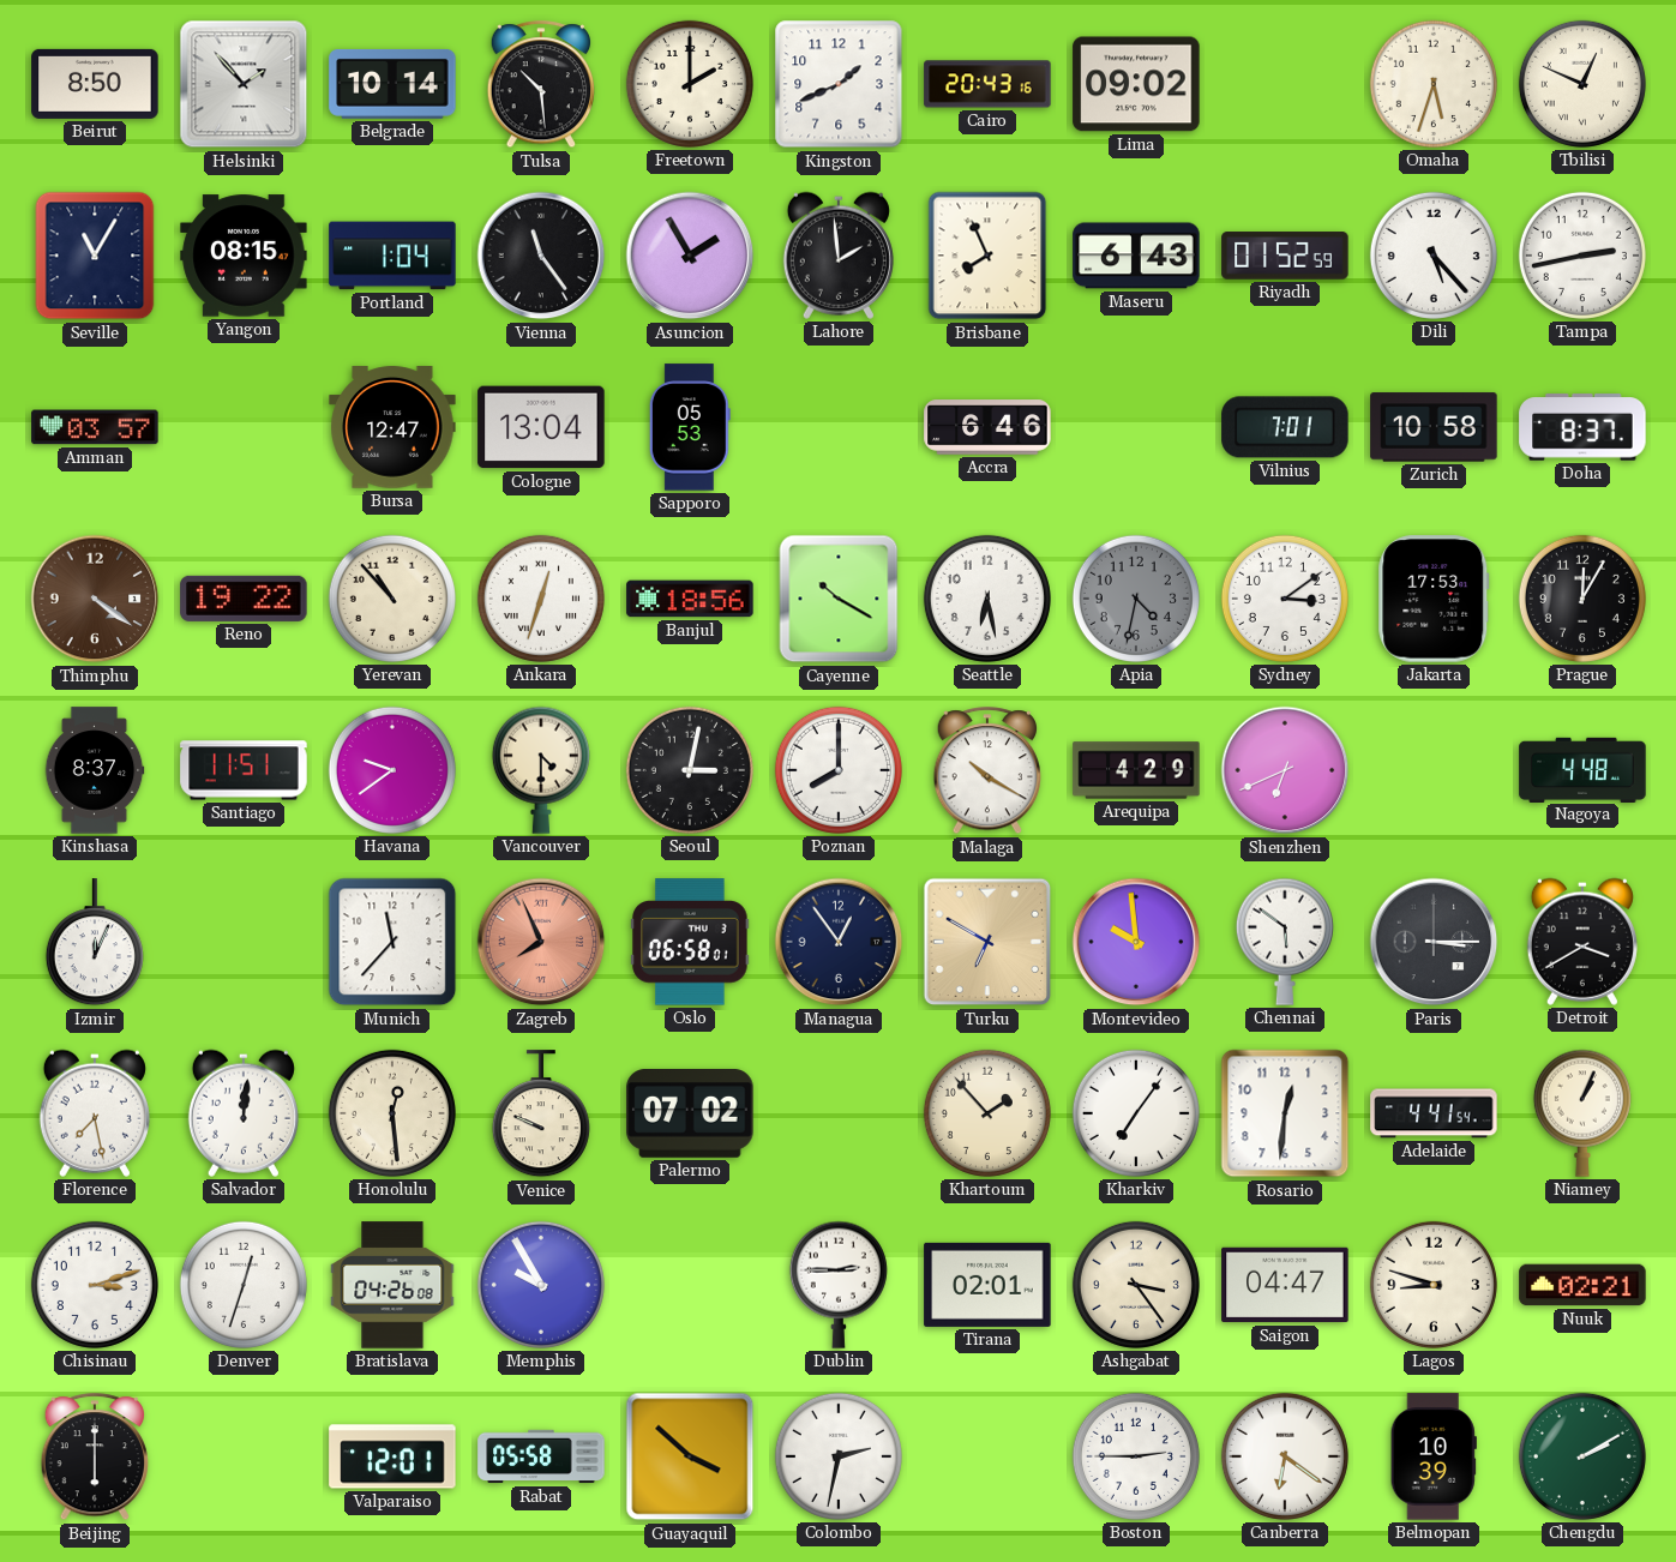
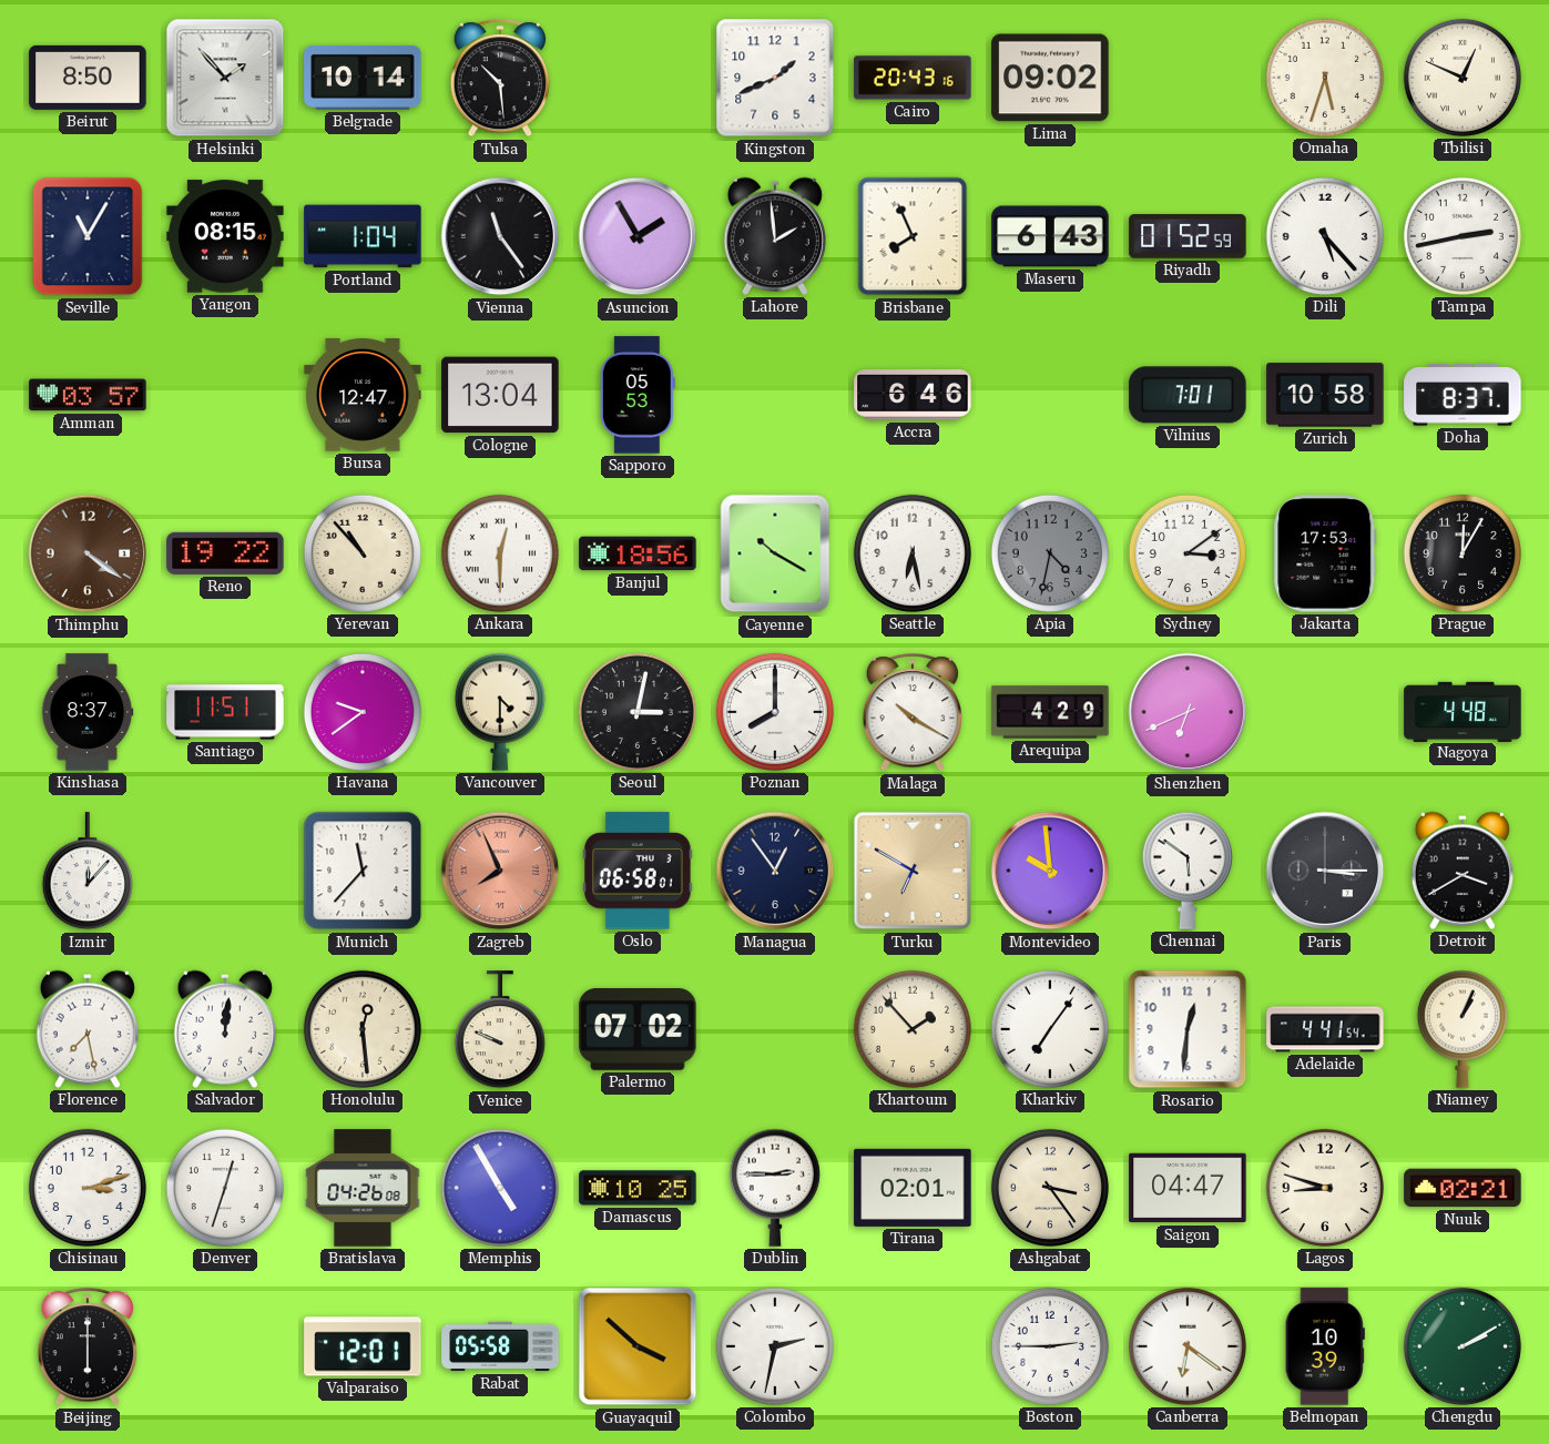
Freetown: 2:00 -> none
Ankara: 12:33 -> 12:30
Izmir: 12:04 -> 12:07
Memphis: 9:55 -> 4:55
Damascus: none -> 10:25
